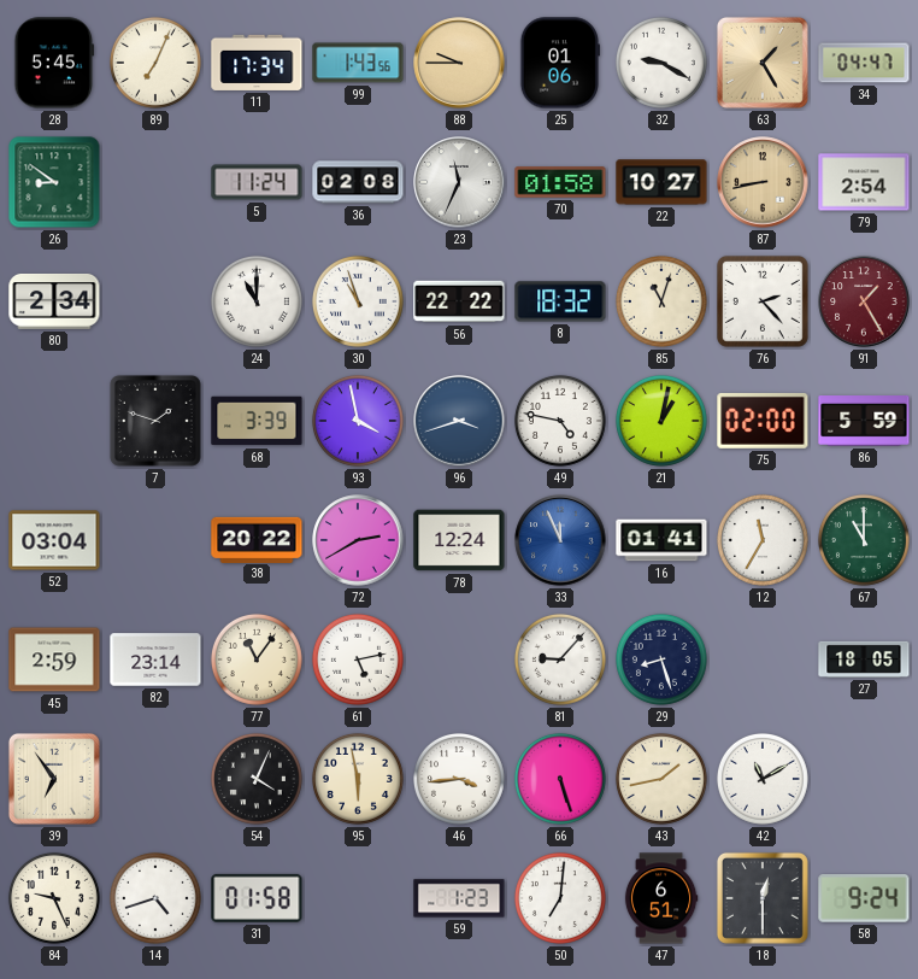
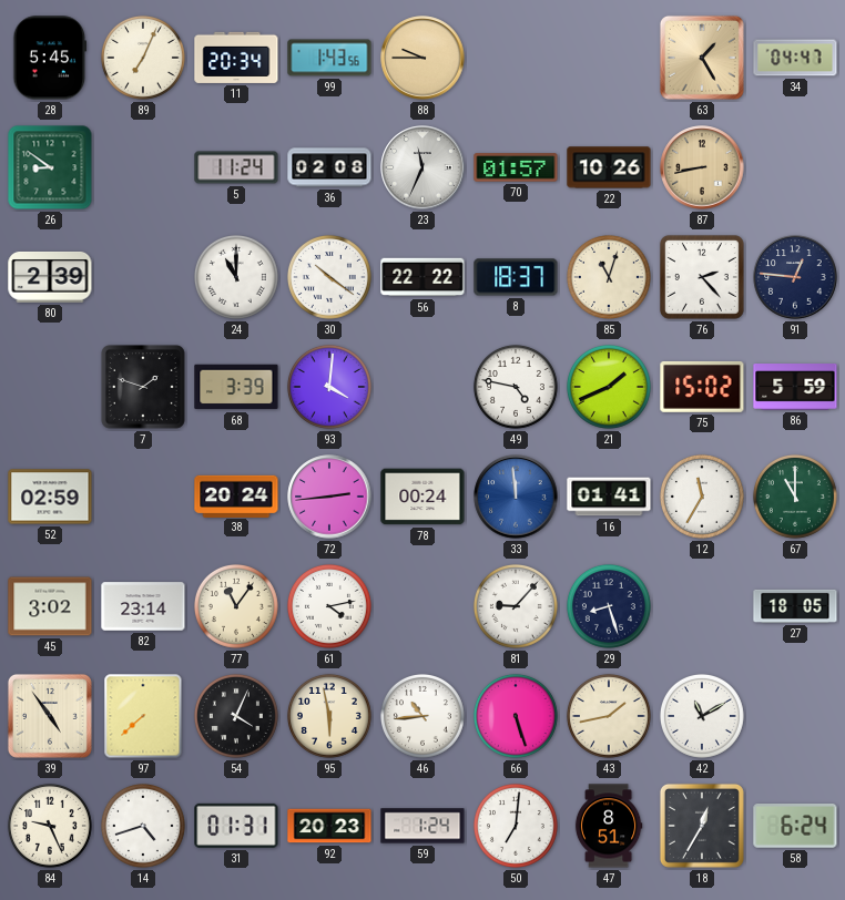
11: 17:34 -> 20:34
25: 01:06 -> none
32: 9:20 -> none
70: 01:58 -> 01:57
22: 10:27 -> 10:26
79: 2:54 -> none
80: 2:34 -> 2:39
30: 10:57 -> 10:21
8: 18:32 -> 18:37
91: 1:25 -> 12:46
91 dial: burgundy -> navy
93: 3:58 -> 4:01
96: 3:42 -> none
21: 1:02 -> 1:41
75: 02:00 -> 15:02
52: 03:04 -> 02:59
38: 20:22 -> 20:24
72: 2:40 -> 2:44
78: 12:24 -> 00:24
33: 11:56 -> 11:59
45: 2:59 -> 3:02
61: 5:13 -> 4:13
39: 6:54 -> 4:54
97: none -> 7:38
46: 3:44 -> 10:44
31: 01:58 -> 01:31
92: none -> 20:23
59: 1:23 -> 1:24
47: 6:51 -> 8:51
18: 12:30 -> 12:35
58: 9:24 -> 6:24
